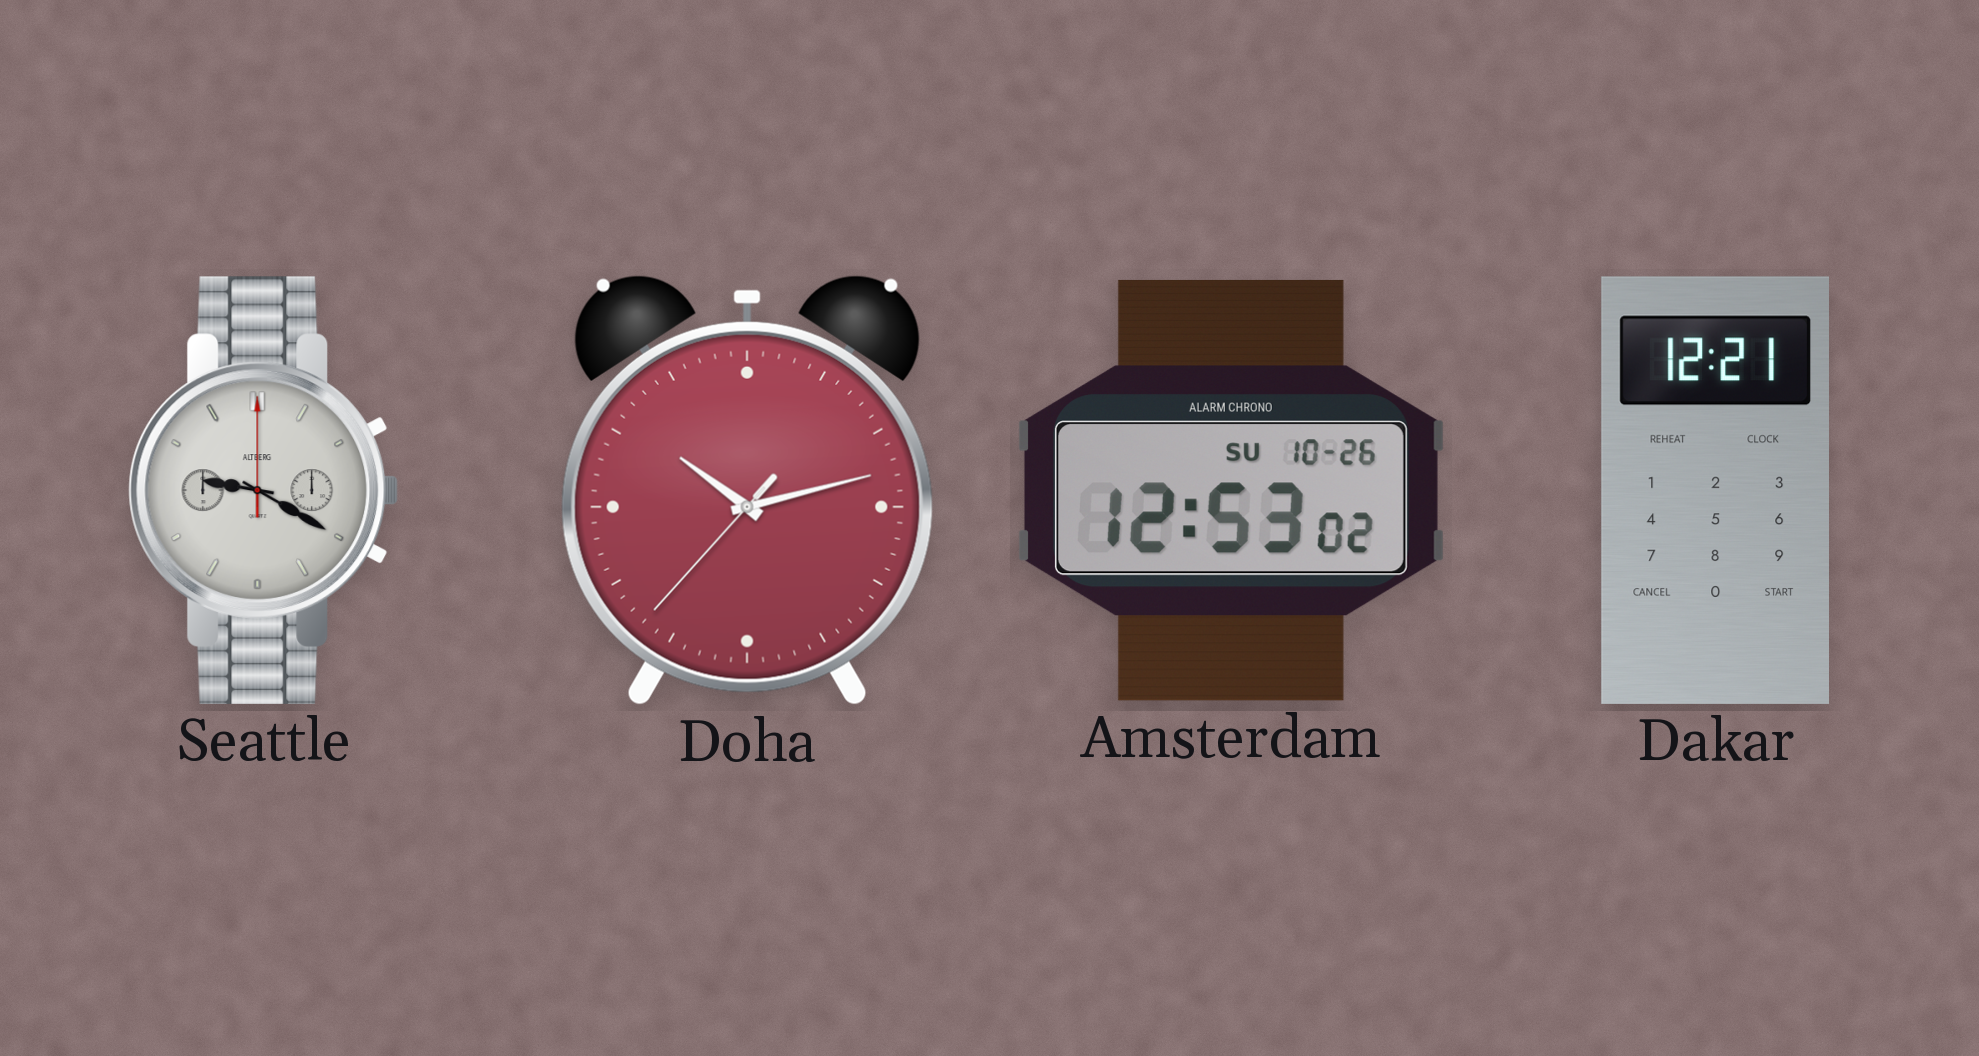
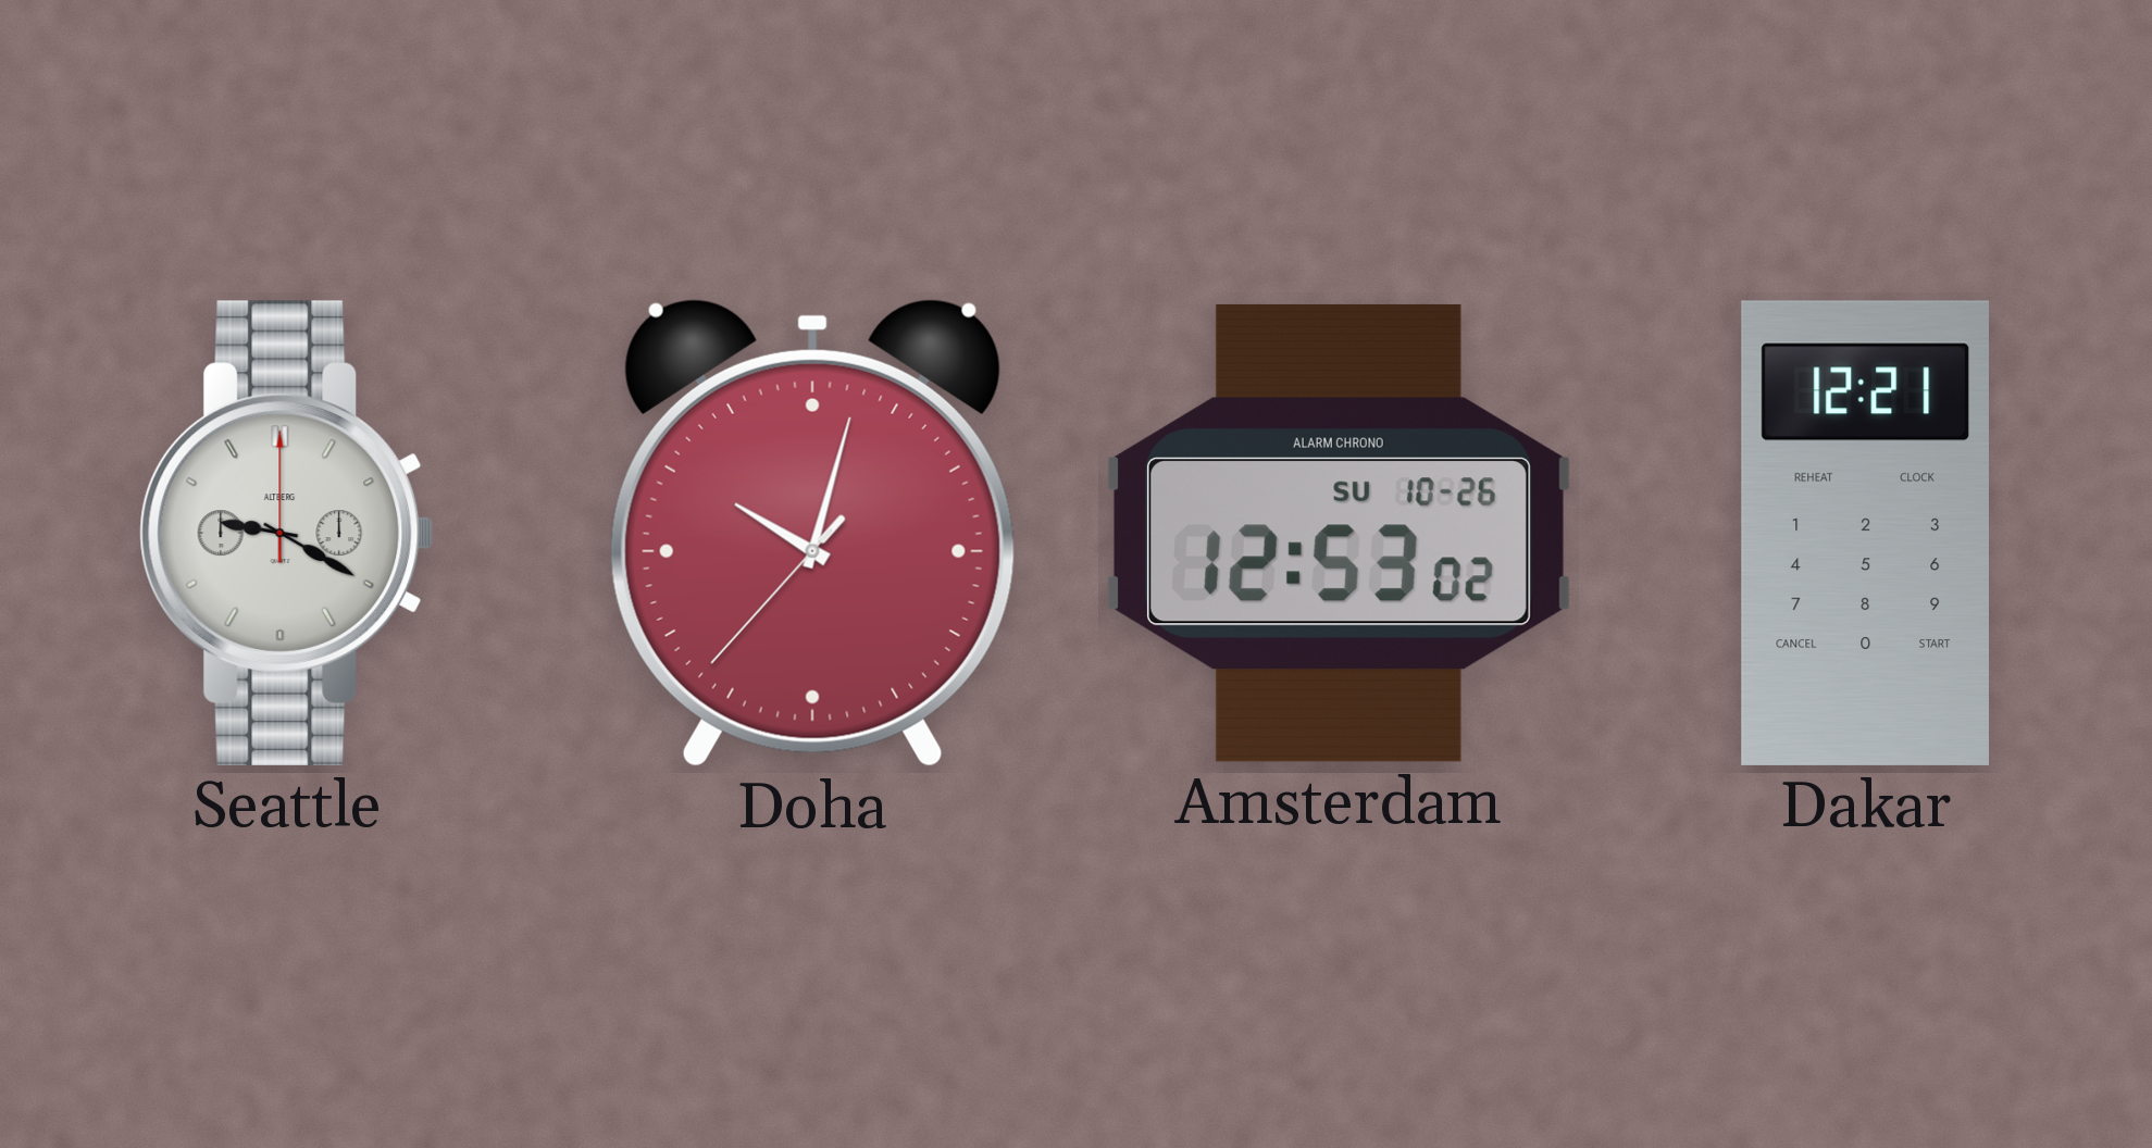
Doha: 10:12 -> 10:02
